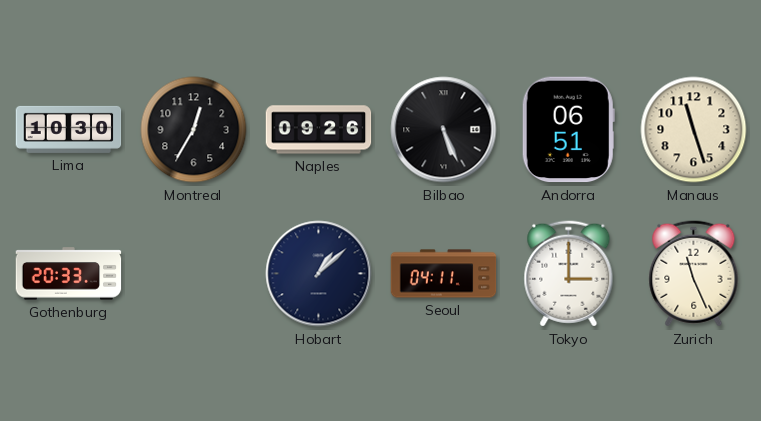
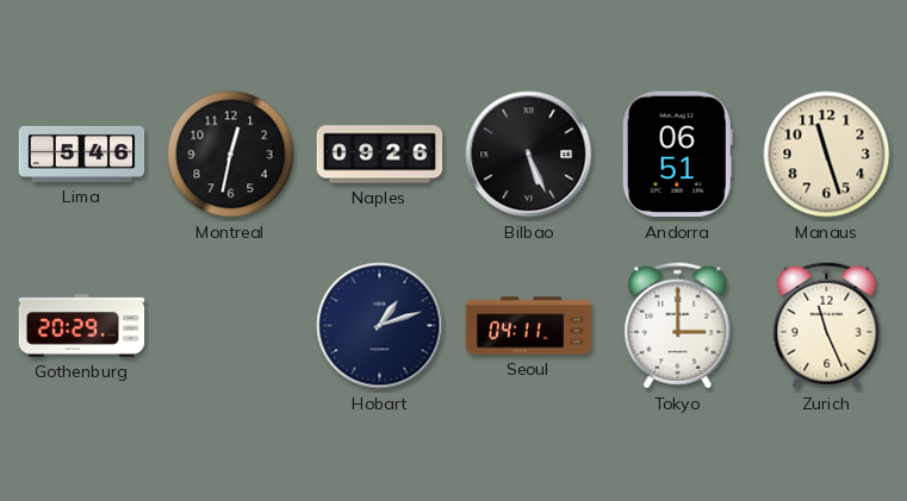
Lima: 10:30 -> 5:46
Montreal: 12:35 -> 12:32
Gothenburg: 20:33 -> 20:29
Hobart: 1:08 -> 1:12
